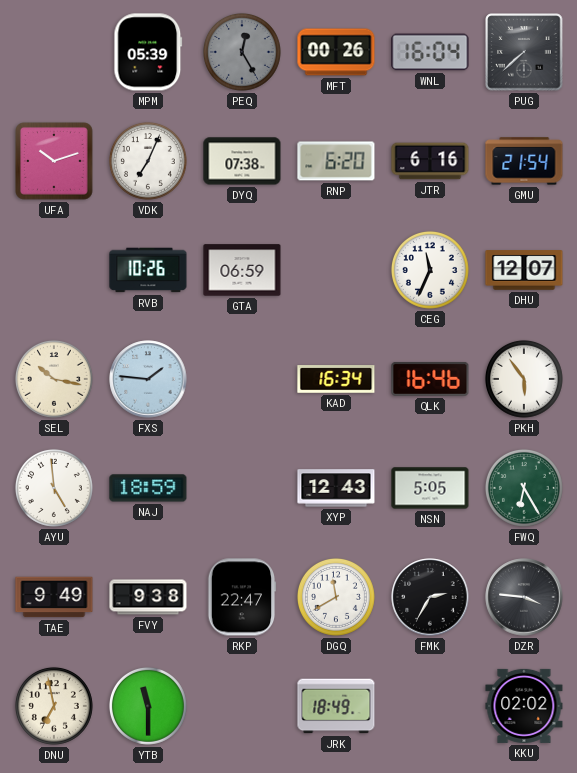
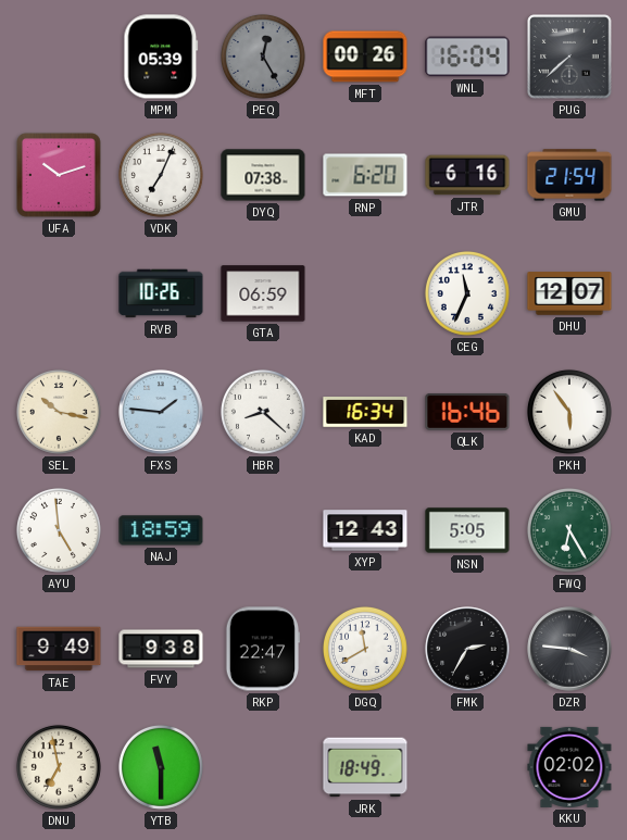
HBR: none -> 8:22
